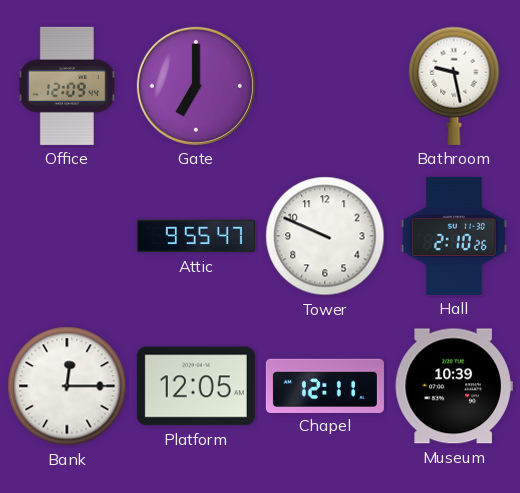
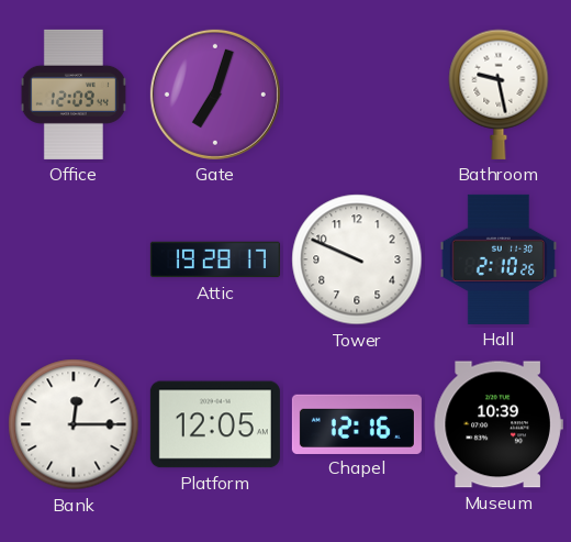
Gate: 7:00 -> 7:03
Attic: 9:55 -> 19:28
Chapel: 12:11 -> 12:16
